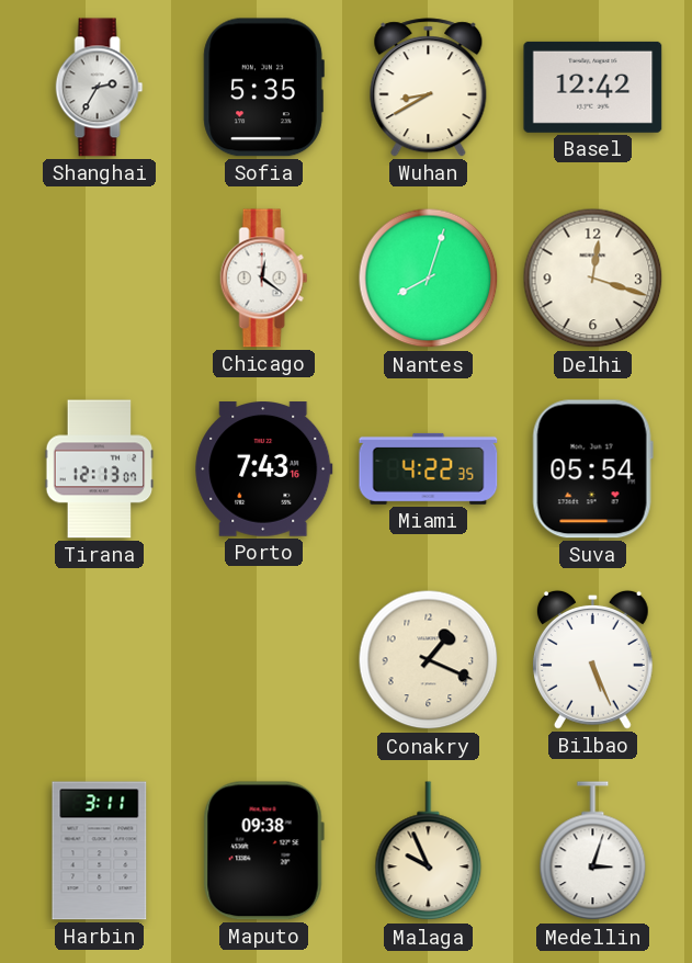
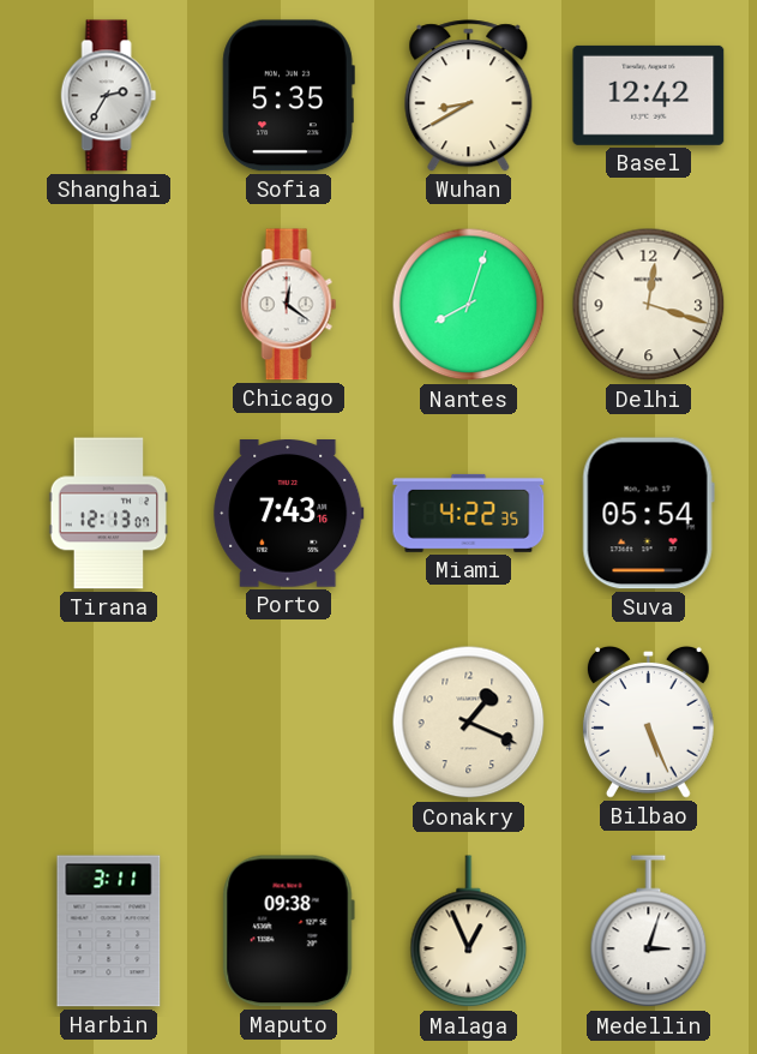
Malaga: 9:56 -> 12:56
